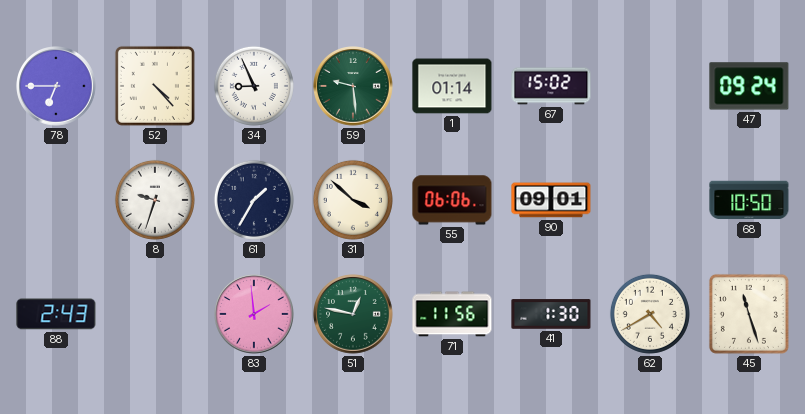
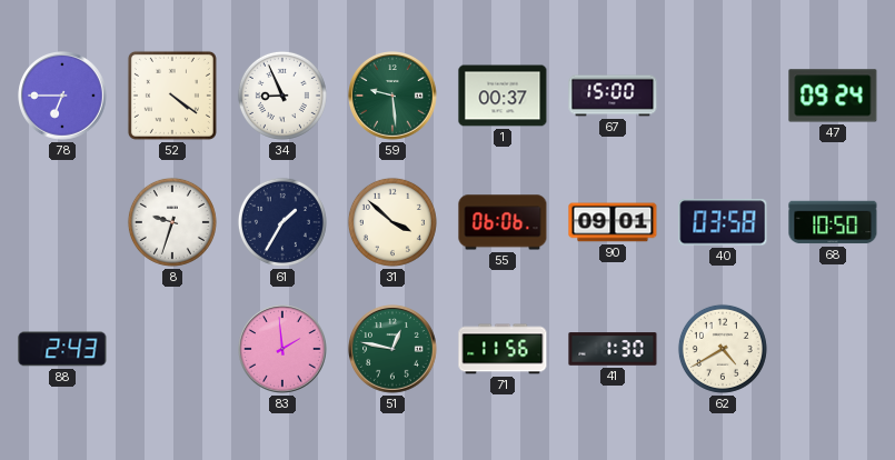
52: 4:23 -> 4:21
1: 01:14 -> 00:37
67: 15:02 -> 15:00
40: none -> 03:58
45: 11:27 -> none
